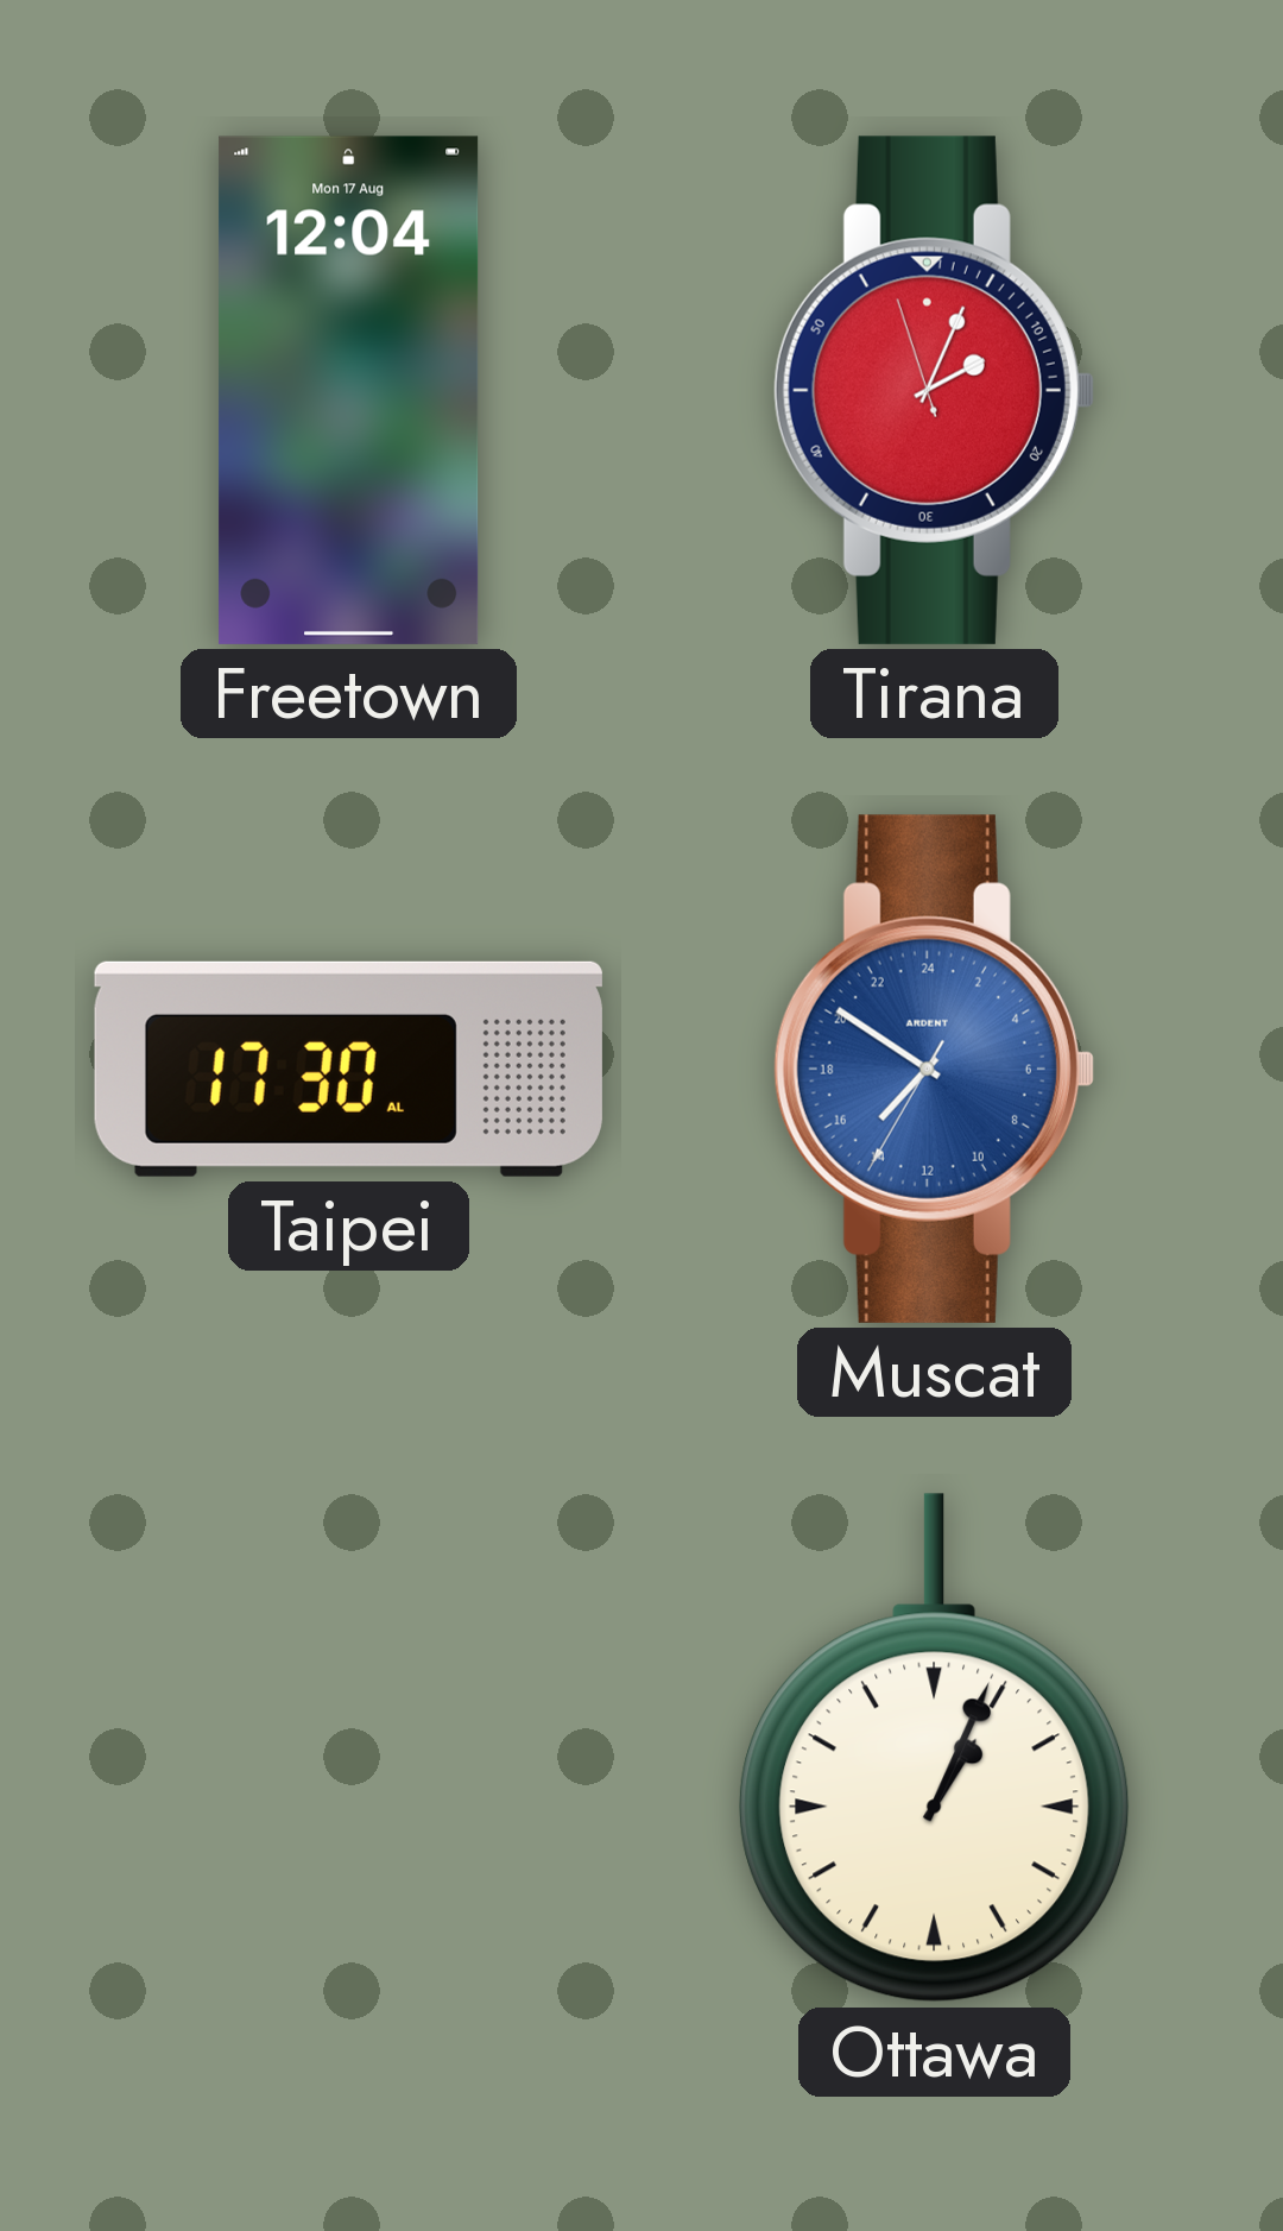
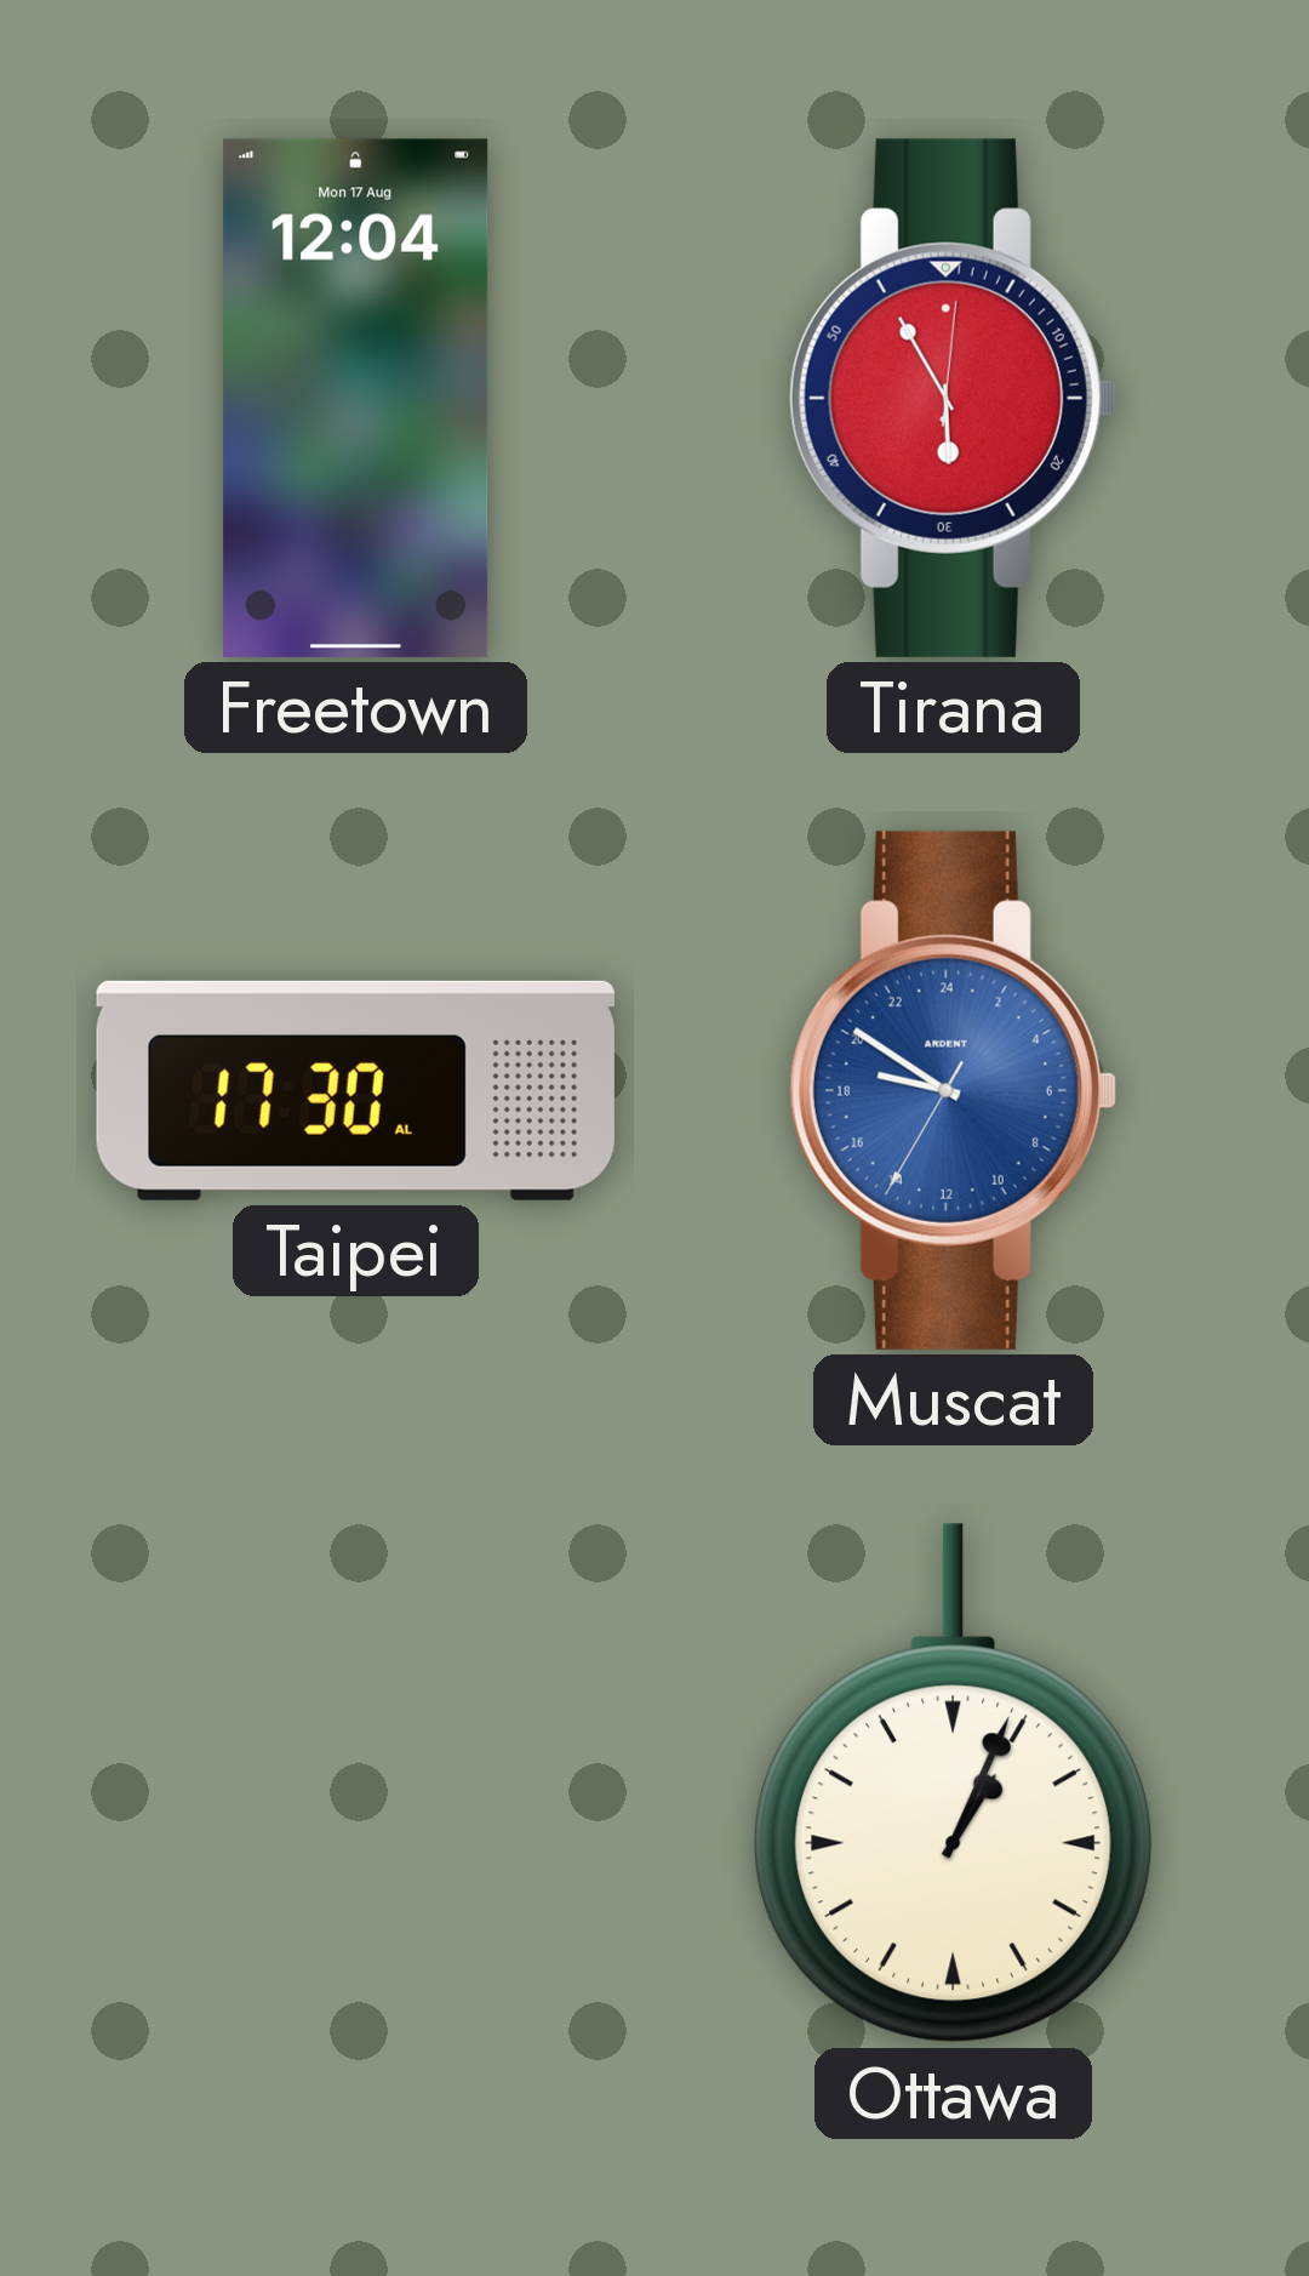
Tirana: 2:03 -> 5:55
Muscat: 14:50 -> 18:50
